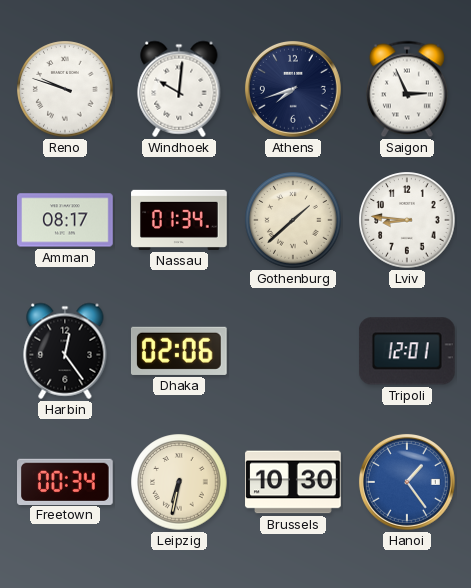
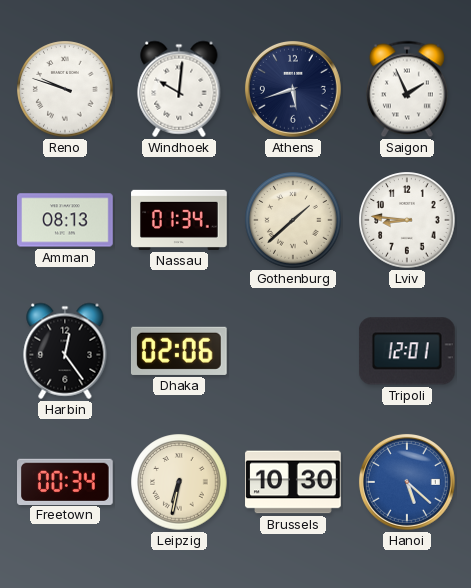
Athens: 7:42 -> 5:42
Saigon: 2:56 -> 1:56
Amman: 08:17 -> 08:13
Hanoi: 1:24 -> 5:22
